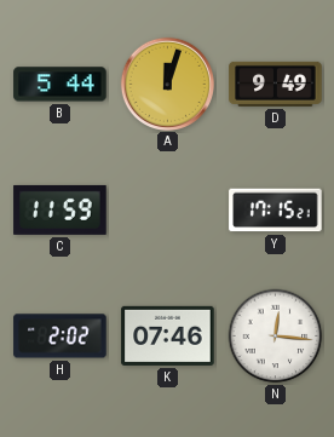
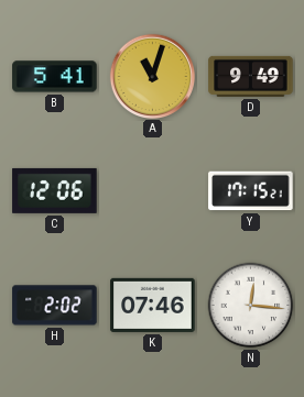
B: 5:44 -> 5:41
A: 12:03 -> 11:03
C: 11:59 -> 12:06
